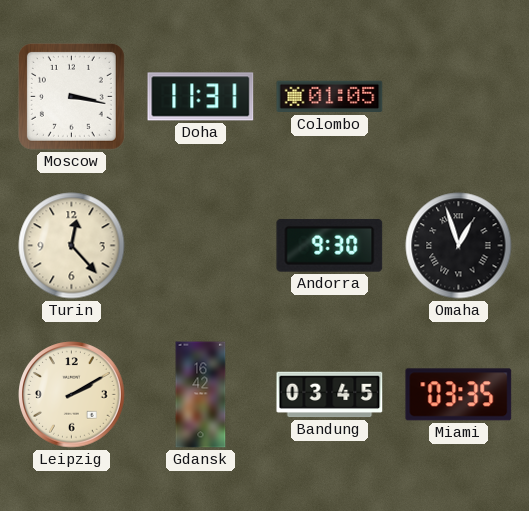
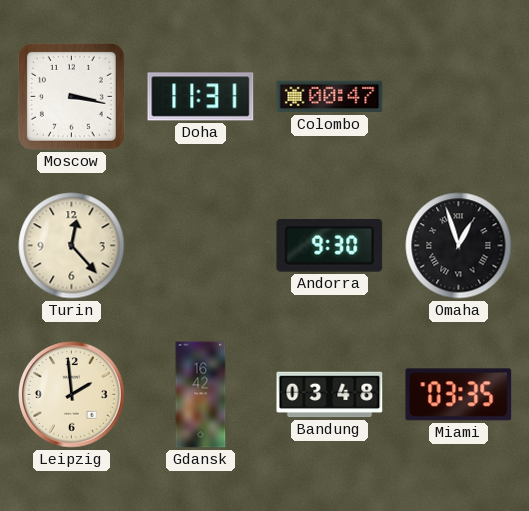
Colombo: 01:05 -> 00:47
Leipzig: 2:10 -> 1:59
Bandung: 03:45 -> 03:48
